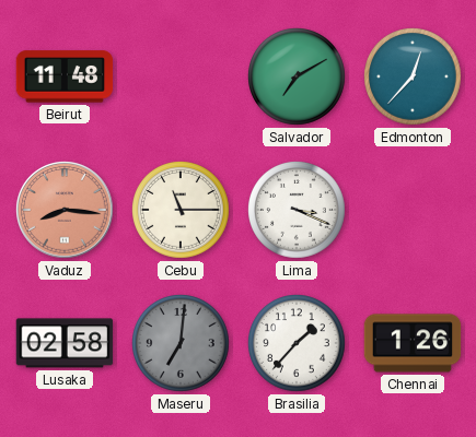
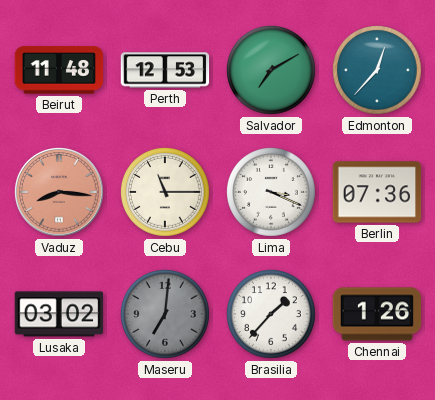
Perth: none -> 12:53
Berlin: none -> 07:36
Lusaka: 02:58 -> 03:02
